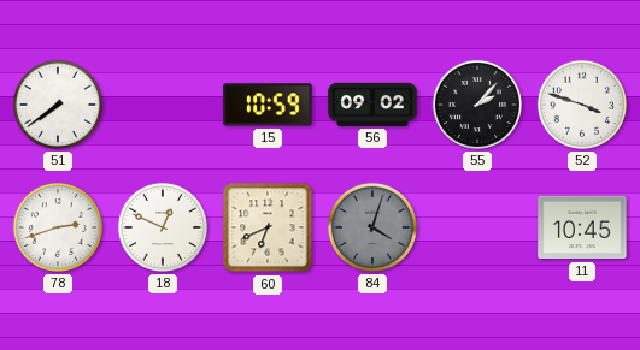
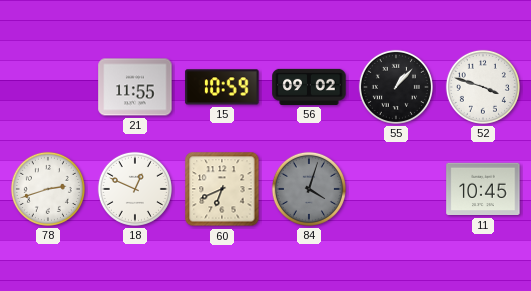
51: 7:39 -> none
21: none -> 11:55
55: 2:07 -> 1:07
